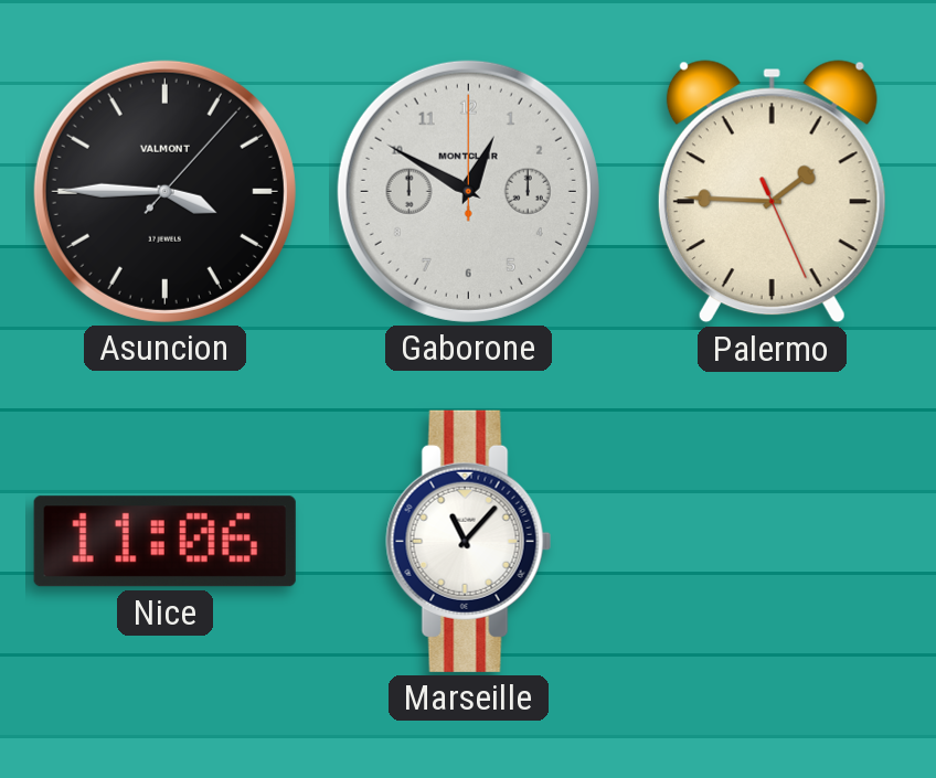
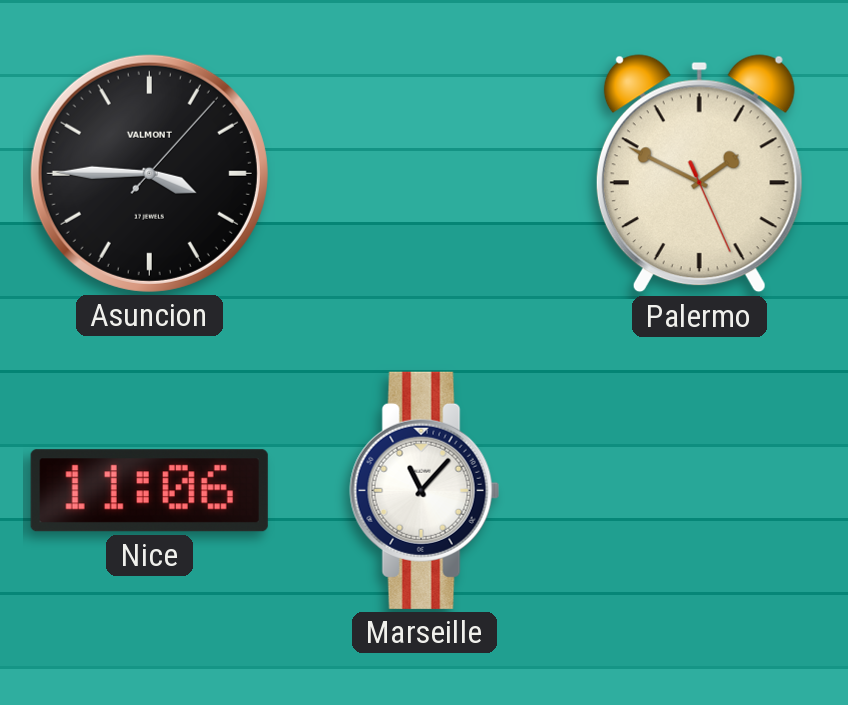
Gaborone: 12:50 -> none
Palermo: 1:45 -> 1:49
